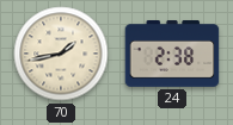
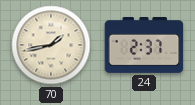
24: 2:38 -> 2:37
